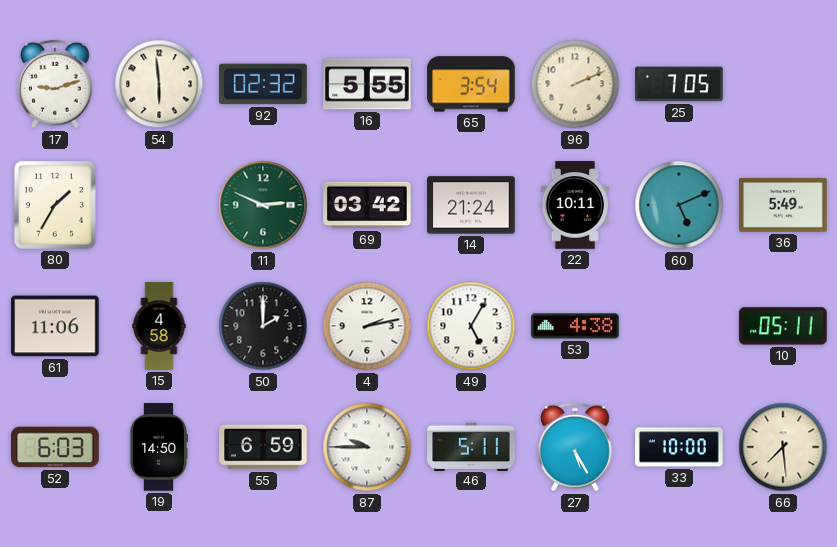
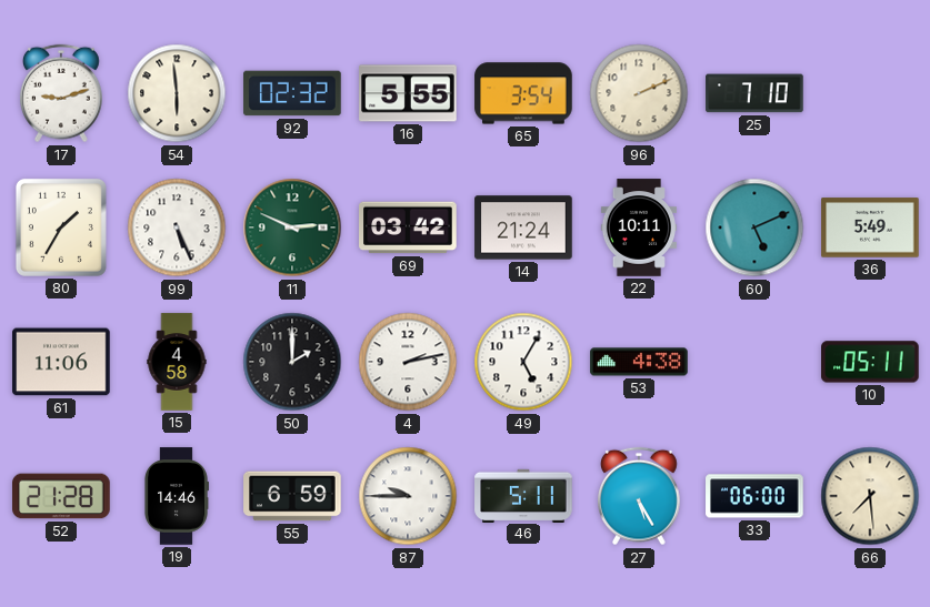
25: 7:05 -> 7:10
99: none -> 5:26
52: 6:03 -> 21:28
19: 14:50 -> 14:46
33: 10:00 -> 06:00
